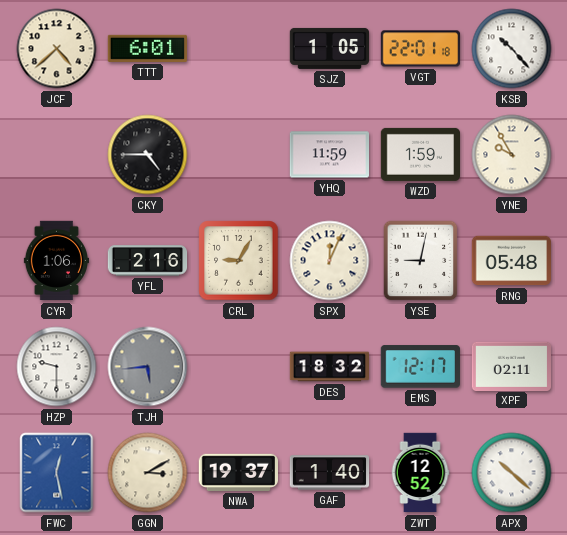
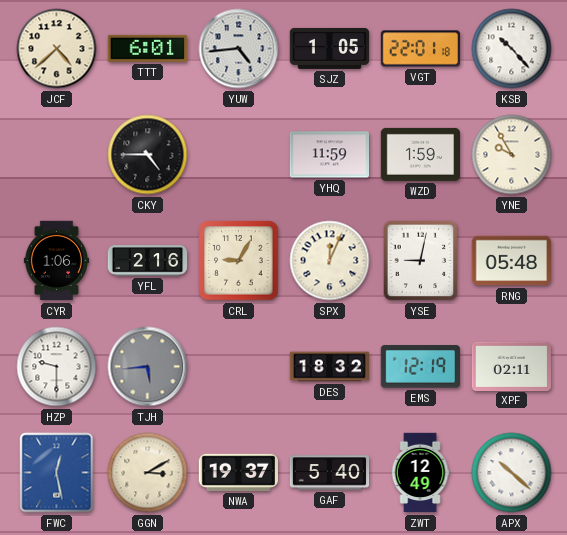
YUW: none -> 4:44
EMS: 12:17 -> 12:19
GAF: 1:40 -> 5:40
ZWT: 12:52 -> 12:49
